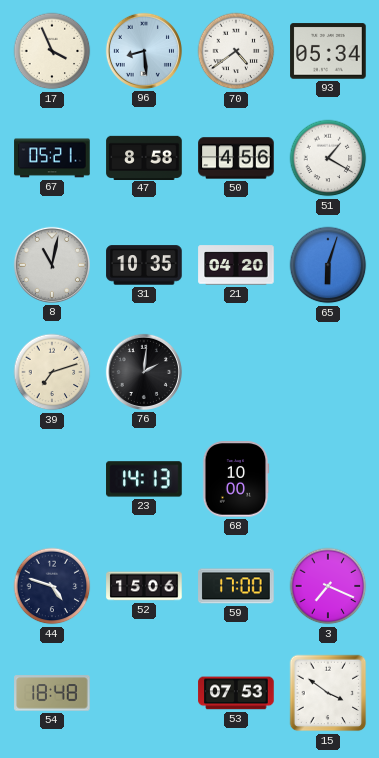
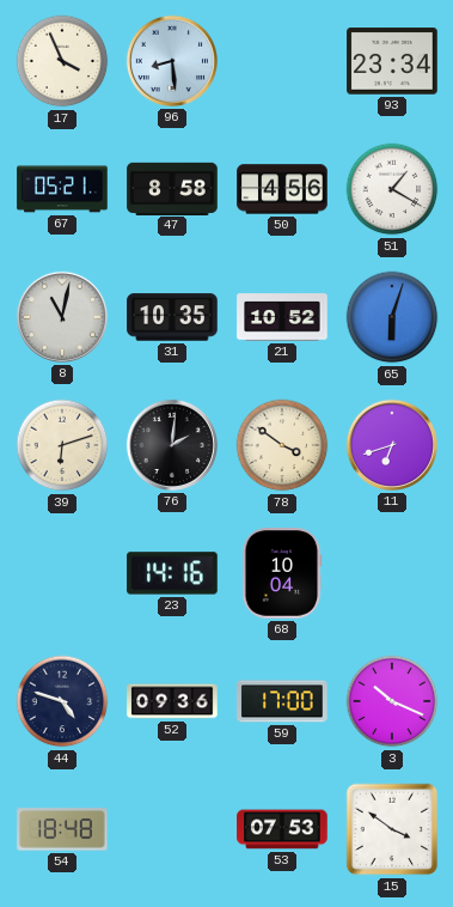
70: 4:39 -> none
93: 05:34 -> 23:34
21: 04:20 -> 10:52
39: 7:12 -> 6:12
78: none -> 3:51
11: none -> 6:42
23: 14:13 -> 14:16
68: 10:00 -> 10:04
52: 15:06 -> 09:36
3: 7:19 -> 10:19
